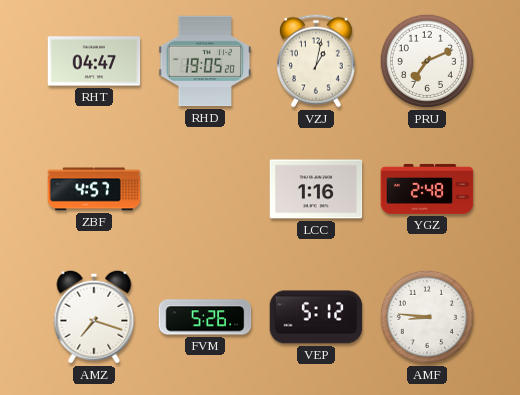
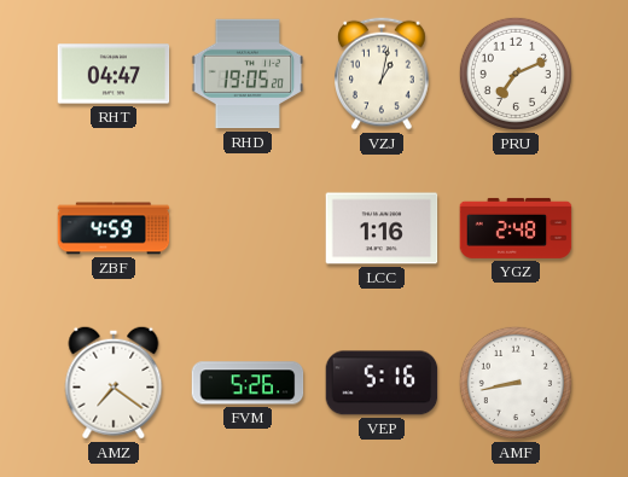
ZBF: 4:57 -> 4:59
AMZ: 7:18 -> 7:21
VEP: 5:12 -> 5:16
AMF: 8:46 -> 8:43
